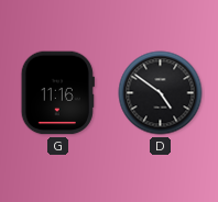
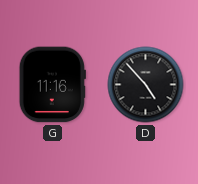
D: 4:51 -> 4:53
